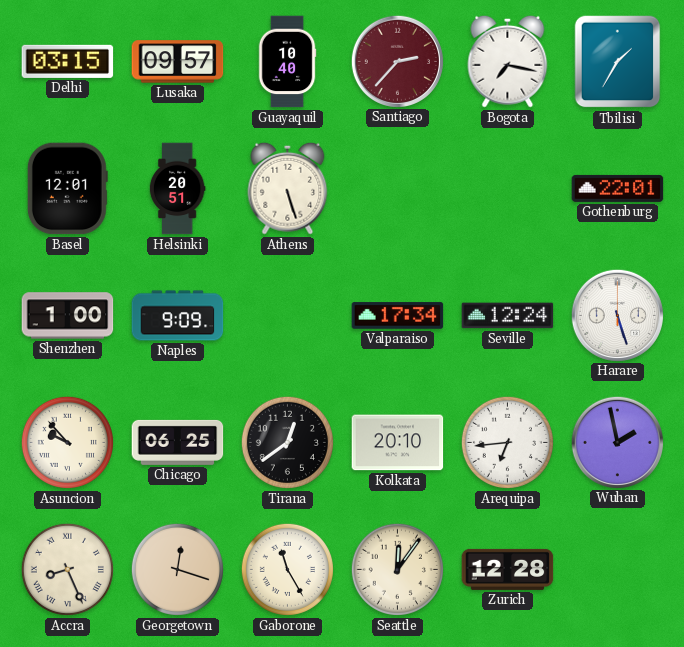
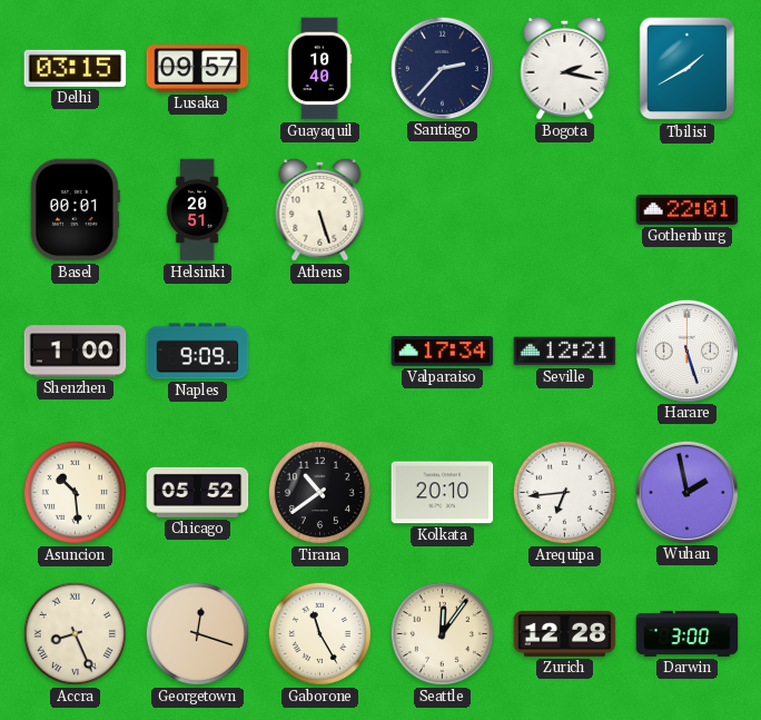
Santiago dial: burgundy -> navy
Bogota: 7:17 -> 2:17
Tbilisi: 1:35 -> 1:40
Basel: 12:01 -> 00:01
Seville: 12:24 -> 12:21
Asuncion: 9:53 -> 10:29
Chicago: 06:25 -> 05:52
Tirana: 12:39 -> 10:39
Darwin: none -> 3:00
